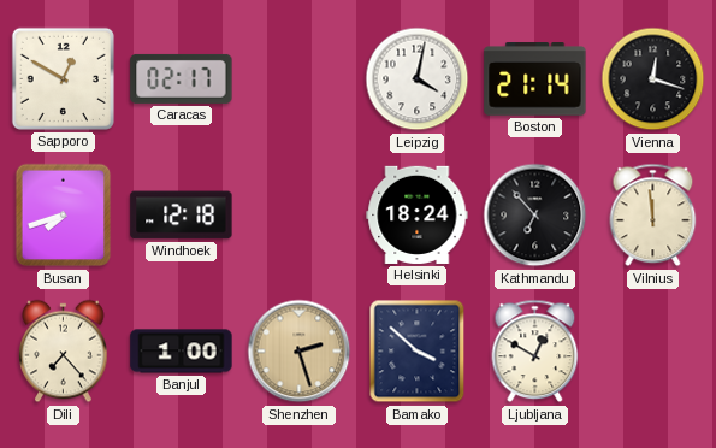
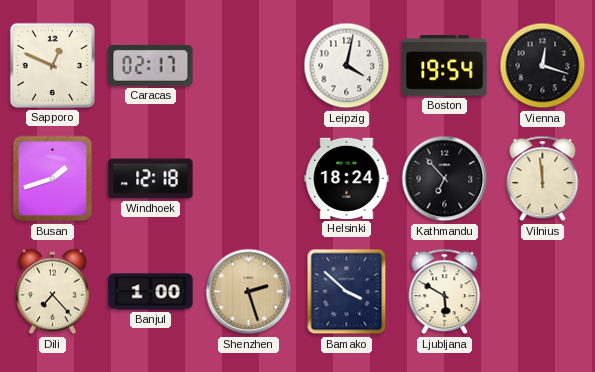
Sapporo: 12:50 -> 12:49
Boston: 21:14 -> 19:54
Busan: 7:42 -> 1:42
Ljubljana: 12:50 -> 5:50
